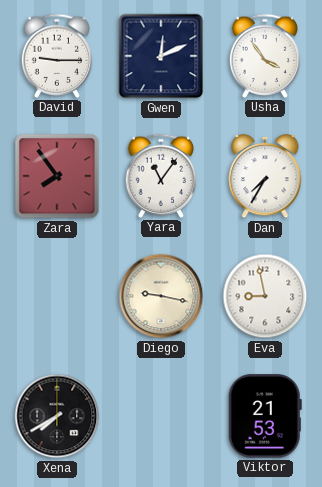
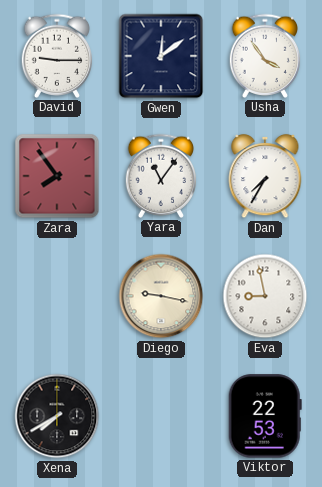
Gwen: 12:11 -> 12:09
Viktor: 21:53 -> 22:53
